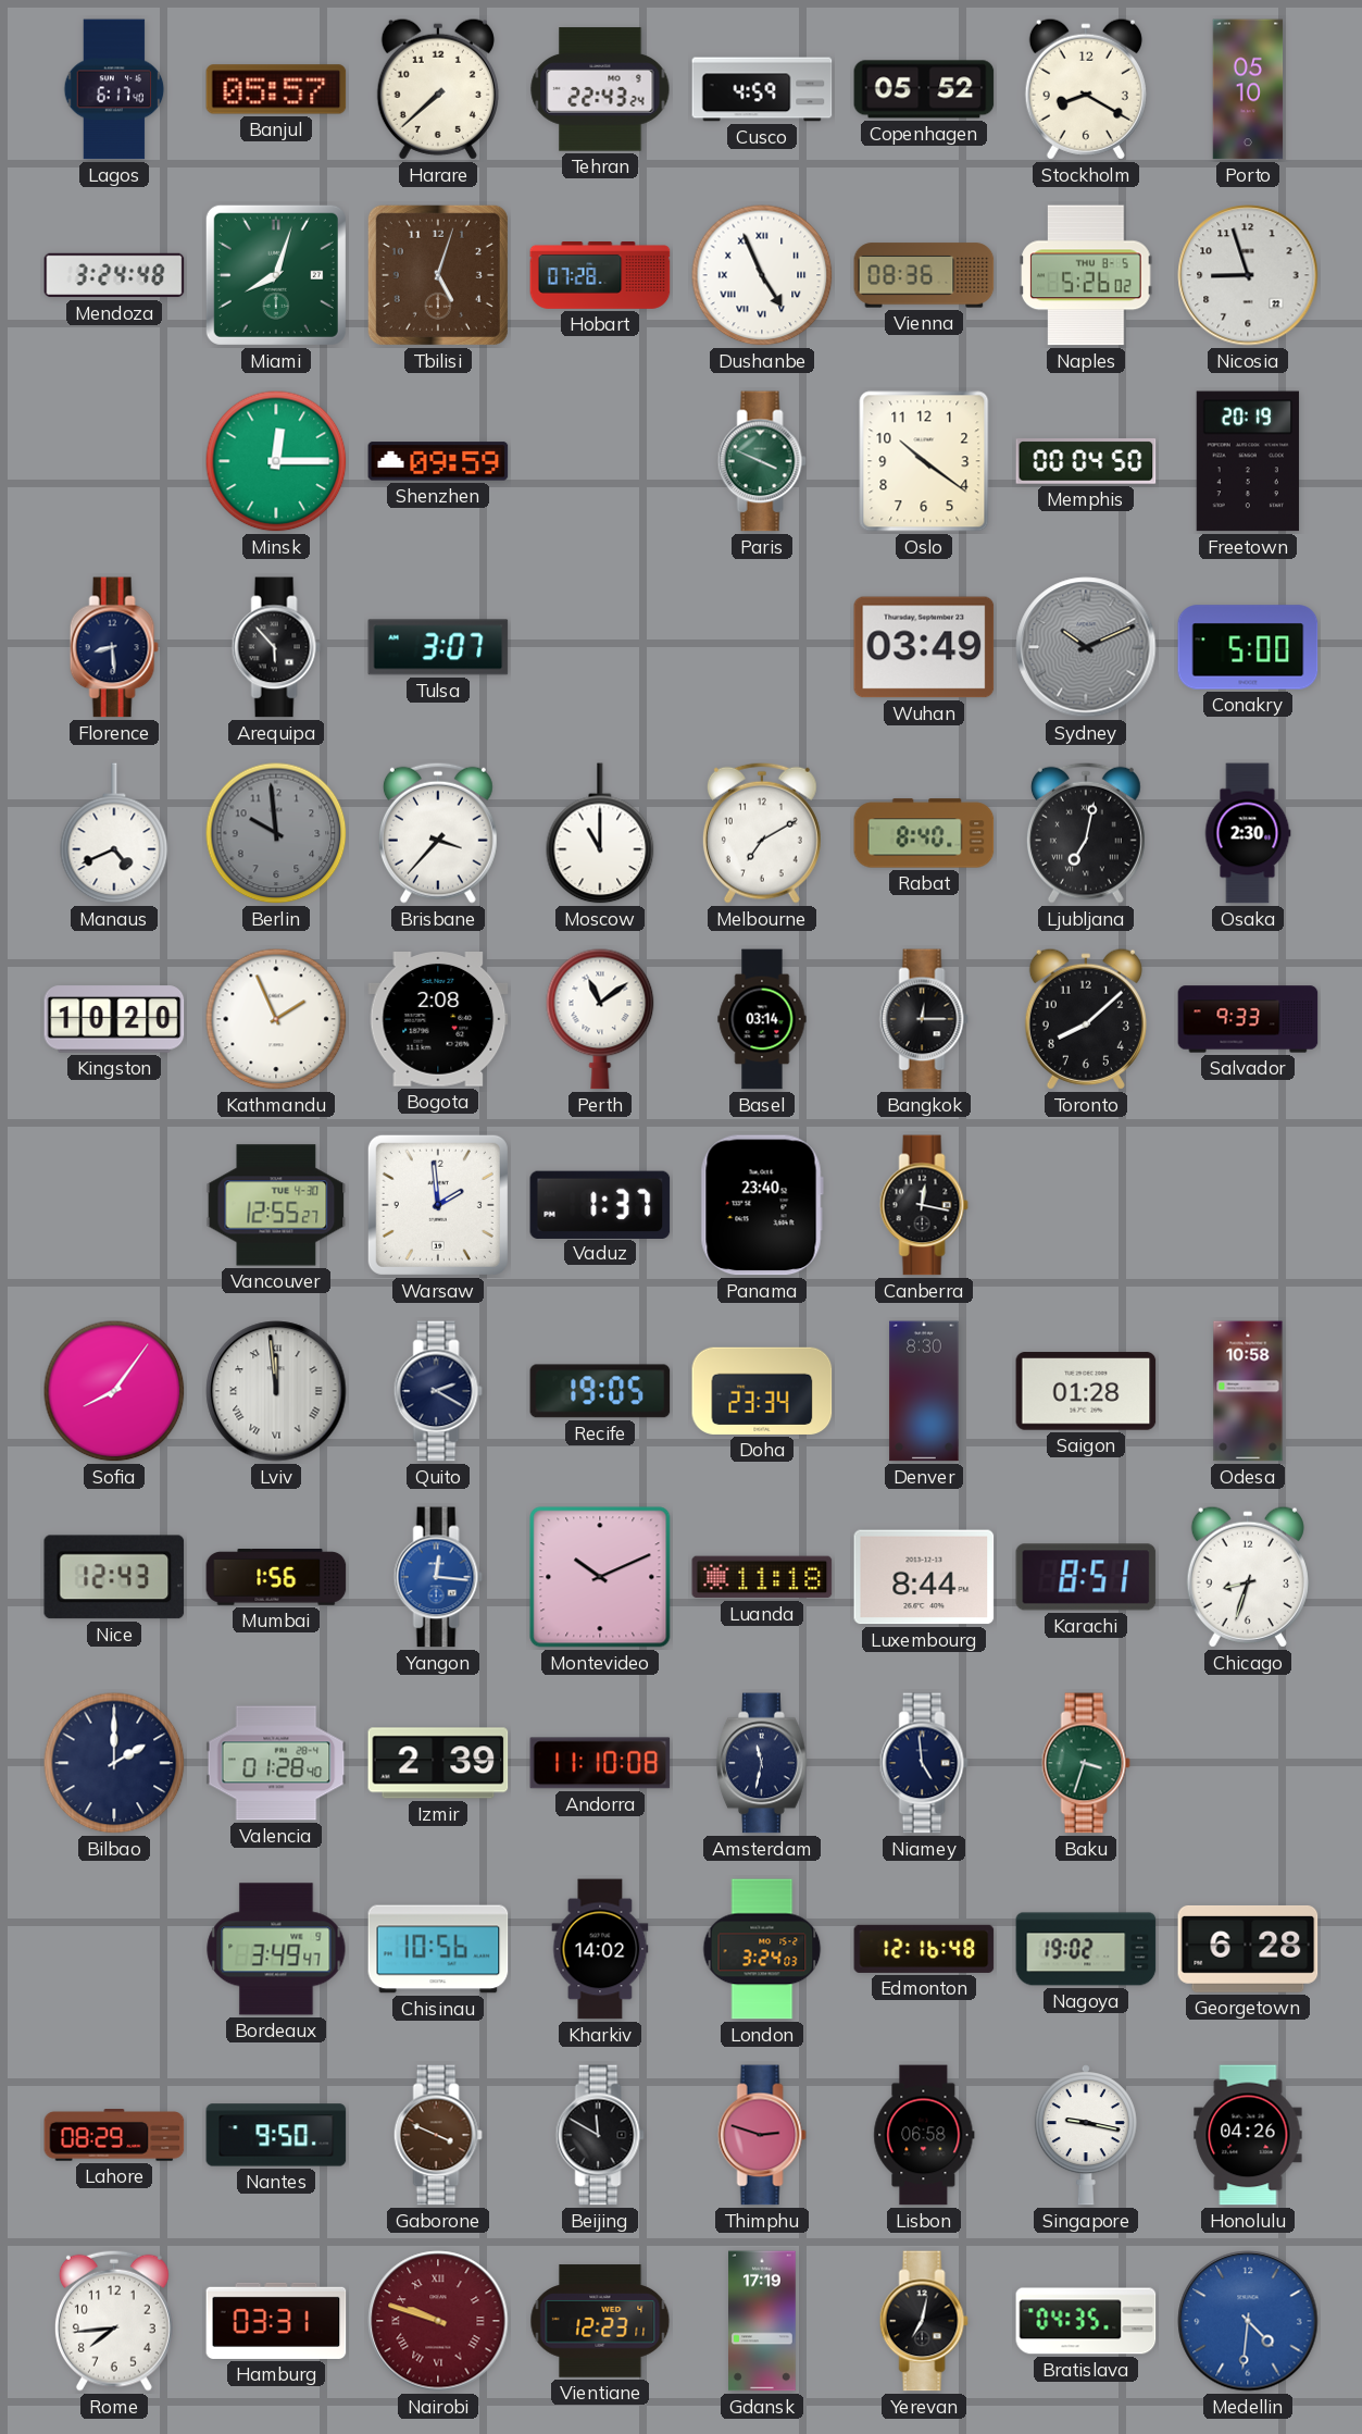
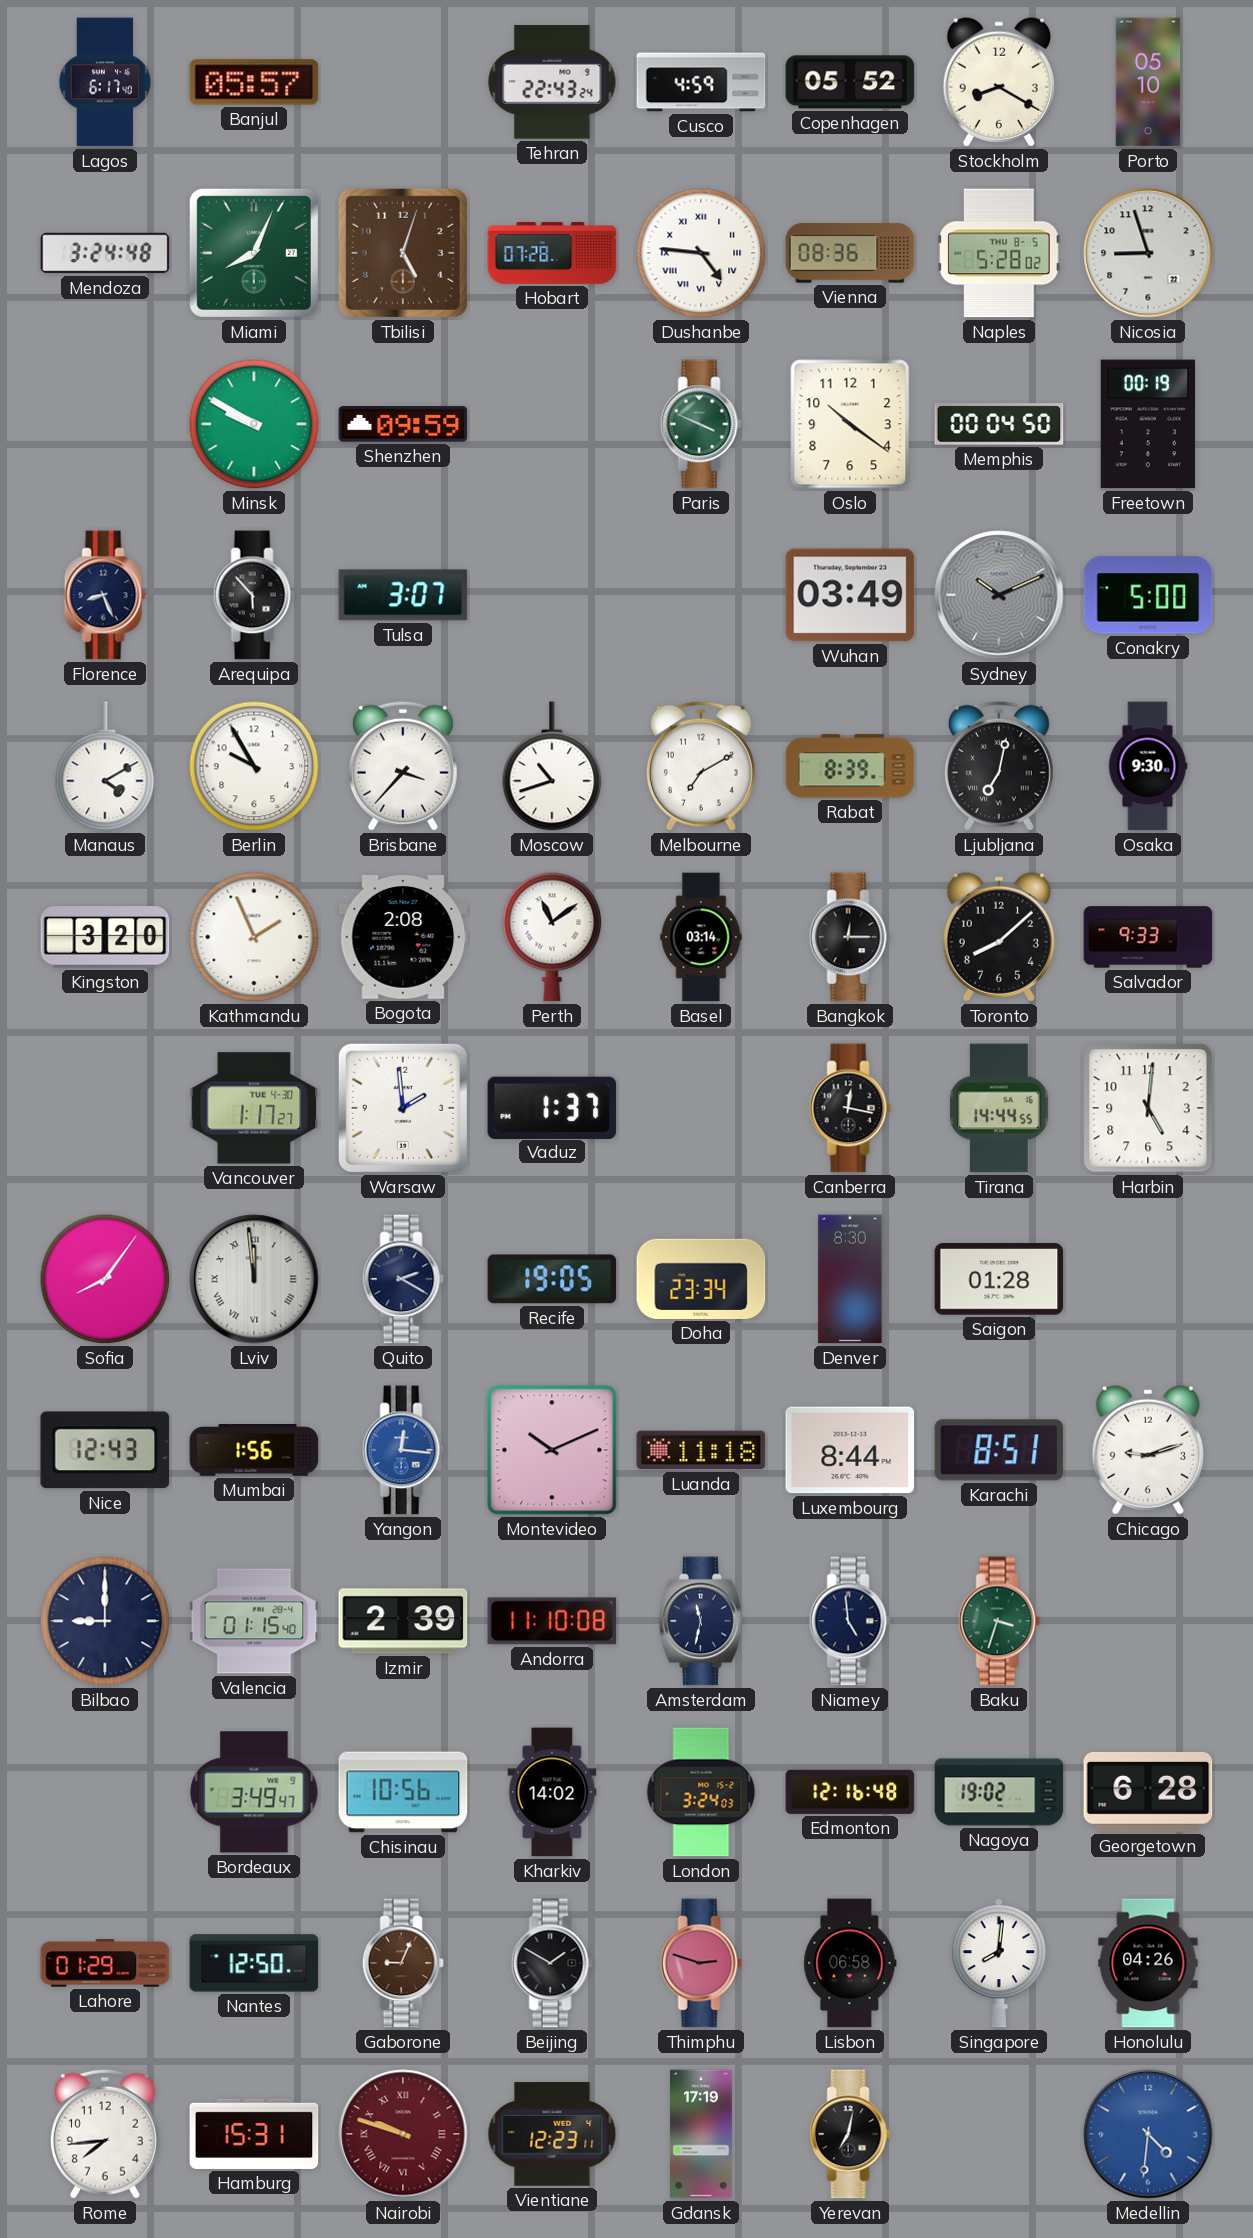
Harare: 7:38 -> none
Miami: 8:03 -> 8:04
Dushanbe: 4:56 -> 4:46
Naples: 5:26 -> 5:28
Minsk: 12:15 -> 9:50
Freetown: 20:19 -> 00:19
Florence: 8:29 -> 8:26
Manaus: 4:41 -> 4:10
Berlin: 9:59 -> 9:55
Berlin dial: grey -> white
Moscow: 11:00 -> 10:42
Rabat: 8:40 -> 8:39
Osaka: 2:30 -> 9:30
Kingston: 10:20 -> 3:20
Vancouver: 12:55 -> 1:17
Panama: 23:40 -> none
Tirana: none -> 14:44
Harbin: none -> 5:01
Odesa: 10:58 -> none
Chicago: 8:33 -> 9:12
Bilbao: 2:00 -> 9:00
Valencia: 01:28 -> 01:15
Lahore: 08:29 -> 01:29
Nantes: 9:50 -> 12:50
Gaborone: 3:49 -> 9:04
Beijing: 11:50 -> 1:50
Singapore: 9:17 -> 8:01
Hamburg: 03:31 -> 15:31
Bratislava: 04:35 -> none
